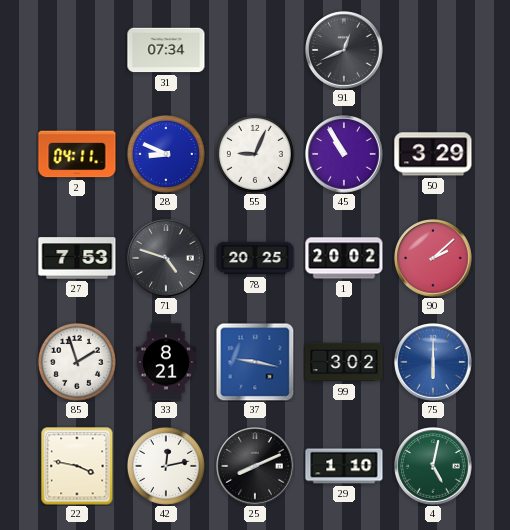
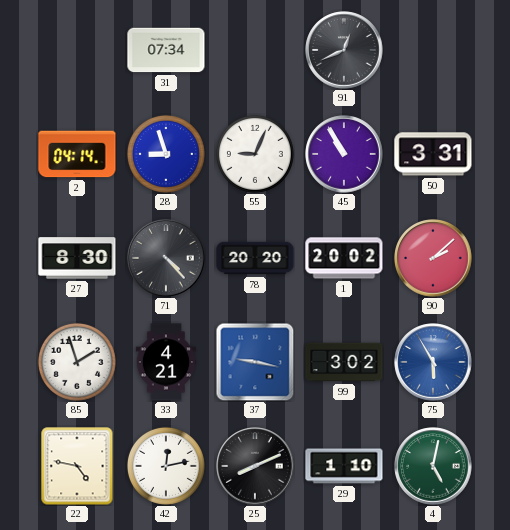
2: 04:11 -> 04:14
28: 8:49 -> 8:57
50: 3:29 -> 3:31
27: 7:53 -> 8:30
71: 4:48 -> 4:23
78: 20:25 -> 20:20
33: 8:21 -> 4:21
75: 6:00 -> 5:55
22: 3:47 -> 4:47
